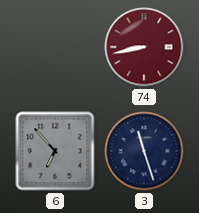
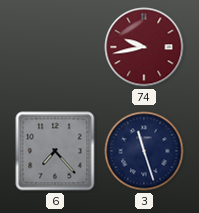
74: 8:43 -> 9:43
6: 6:53 -> 7:23
